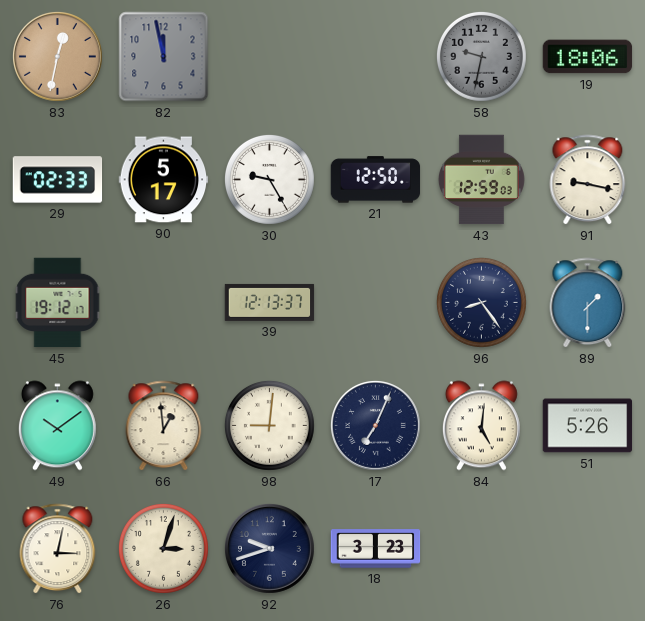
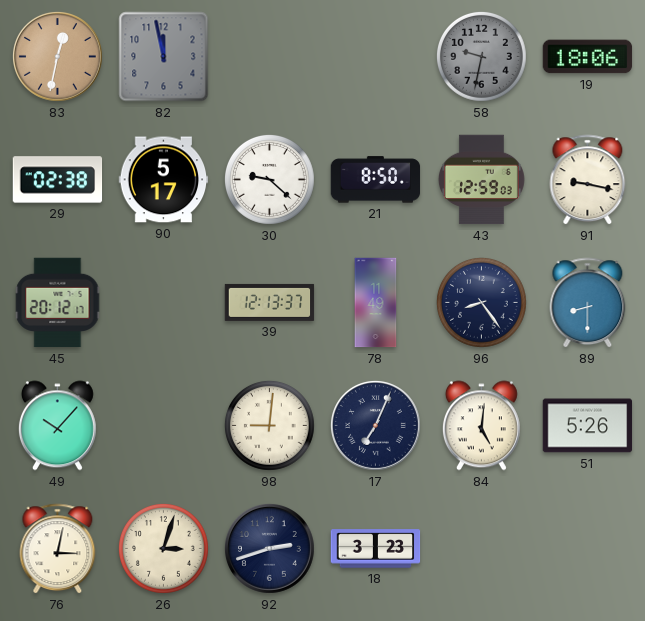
29: 02:33 -> 02:38
30: 9:25 -> 9:22
21: 12:50 -> 8:50
45: 19:12 -> 20:12
78: none -> 11:49
89: 1:30 -> 8:30
49: 10:09 -> 10:07
66: 12:59 -> none
92: 9:42 -> 2:42
